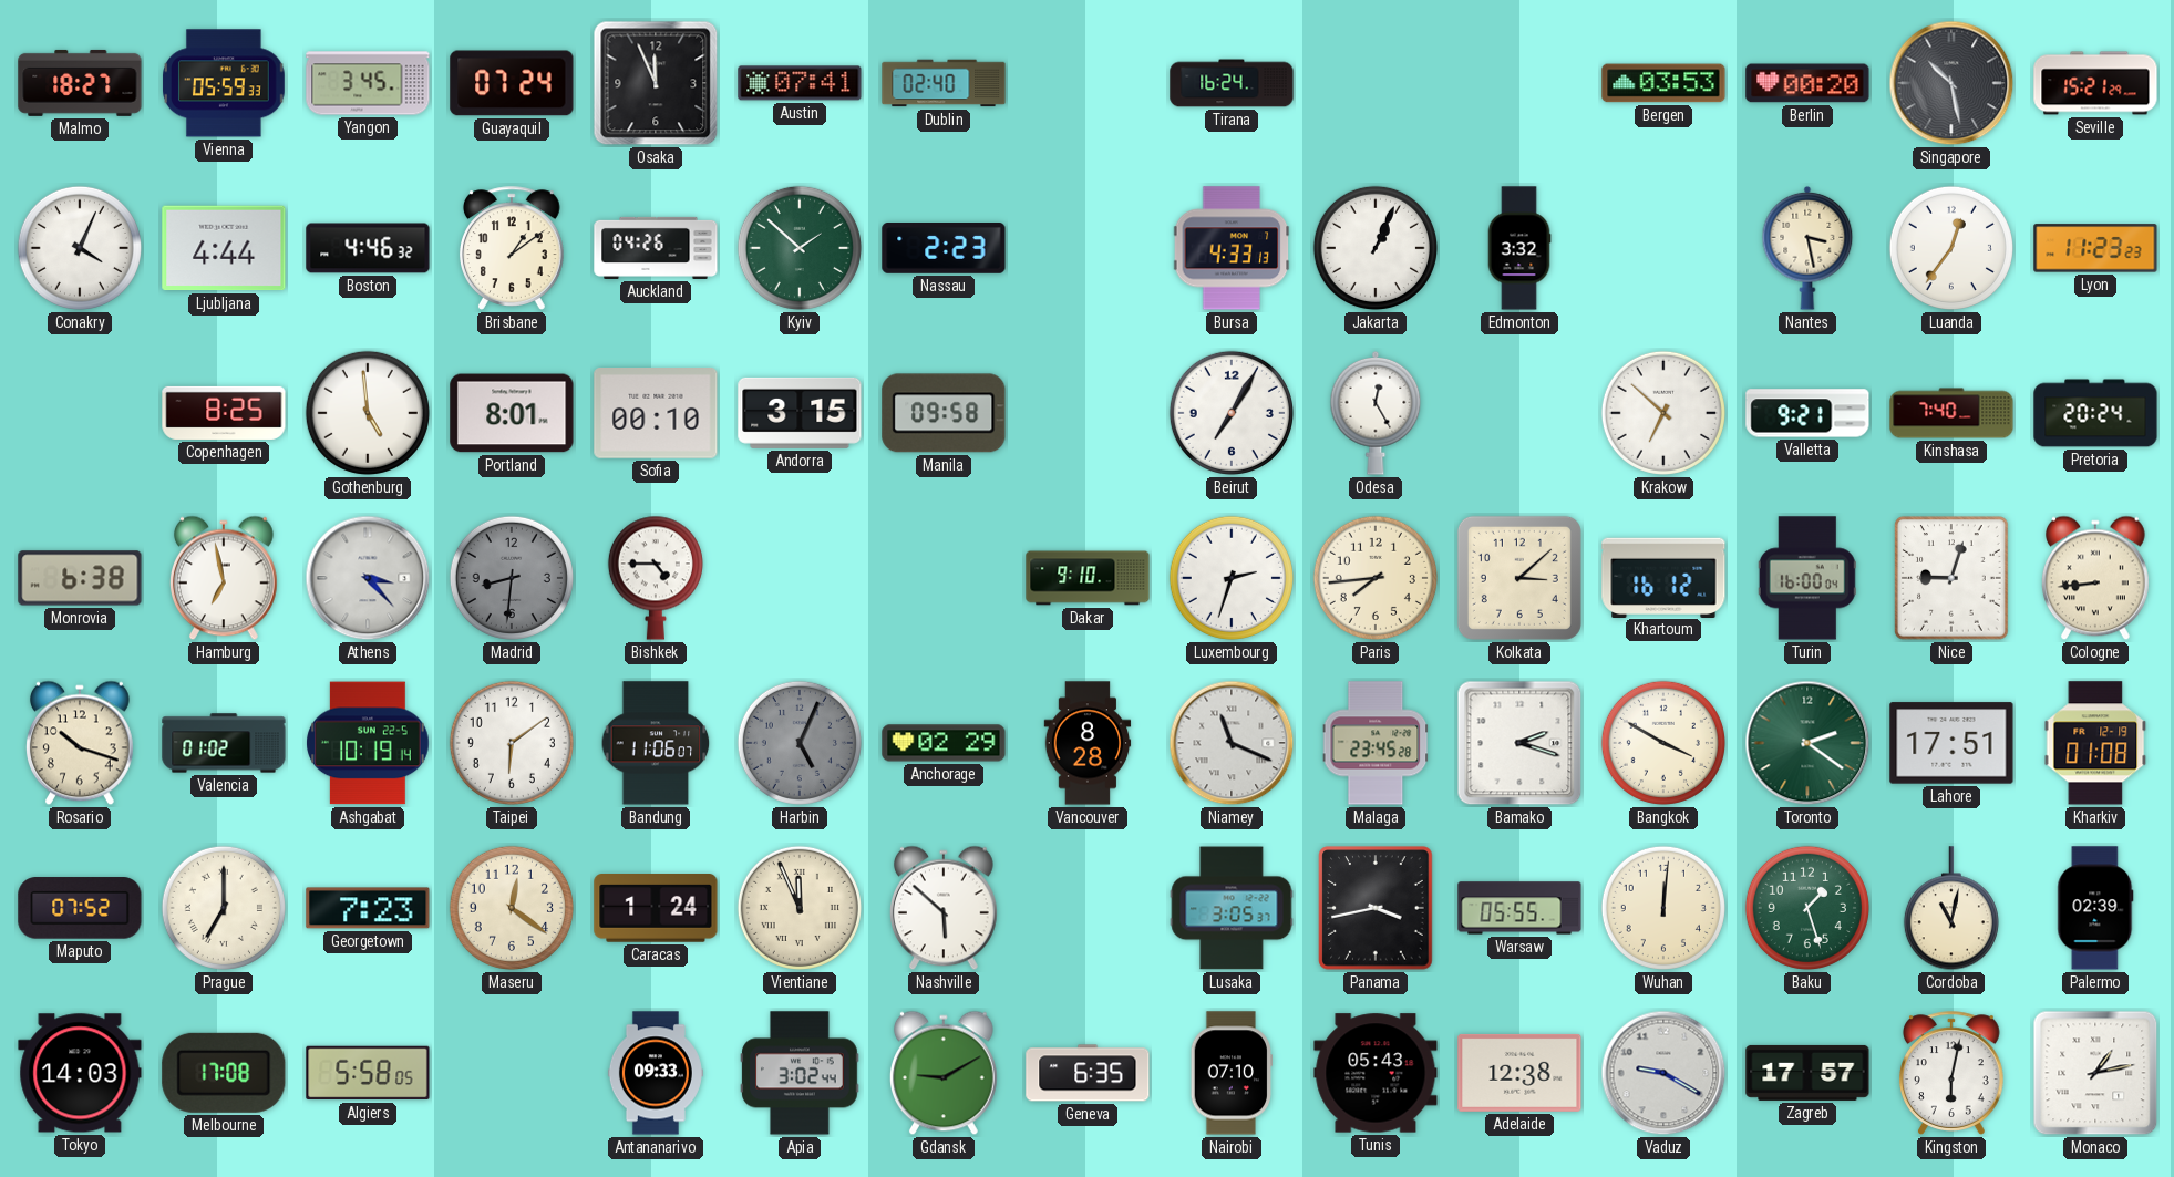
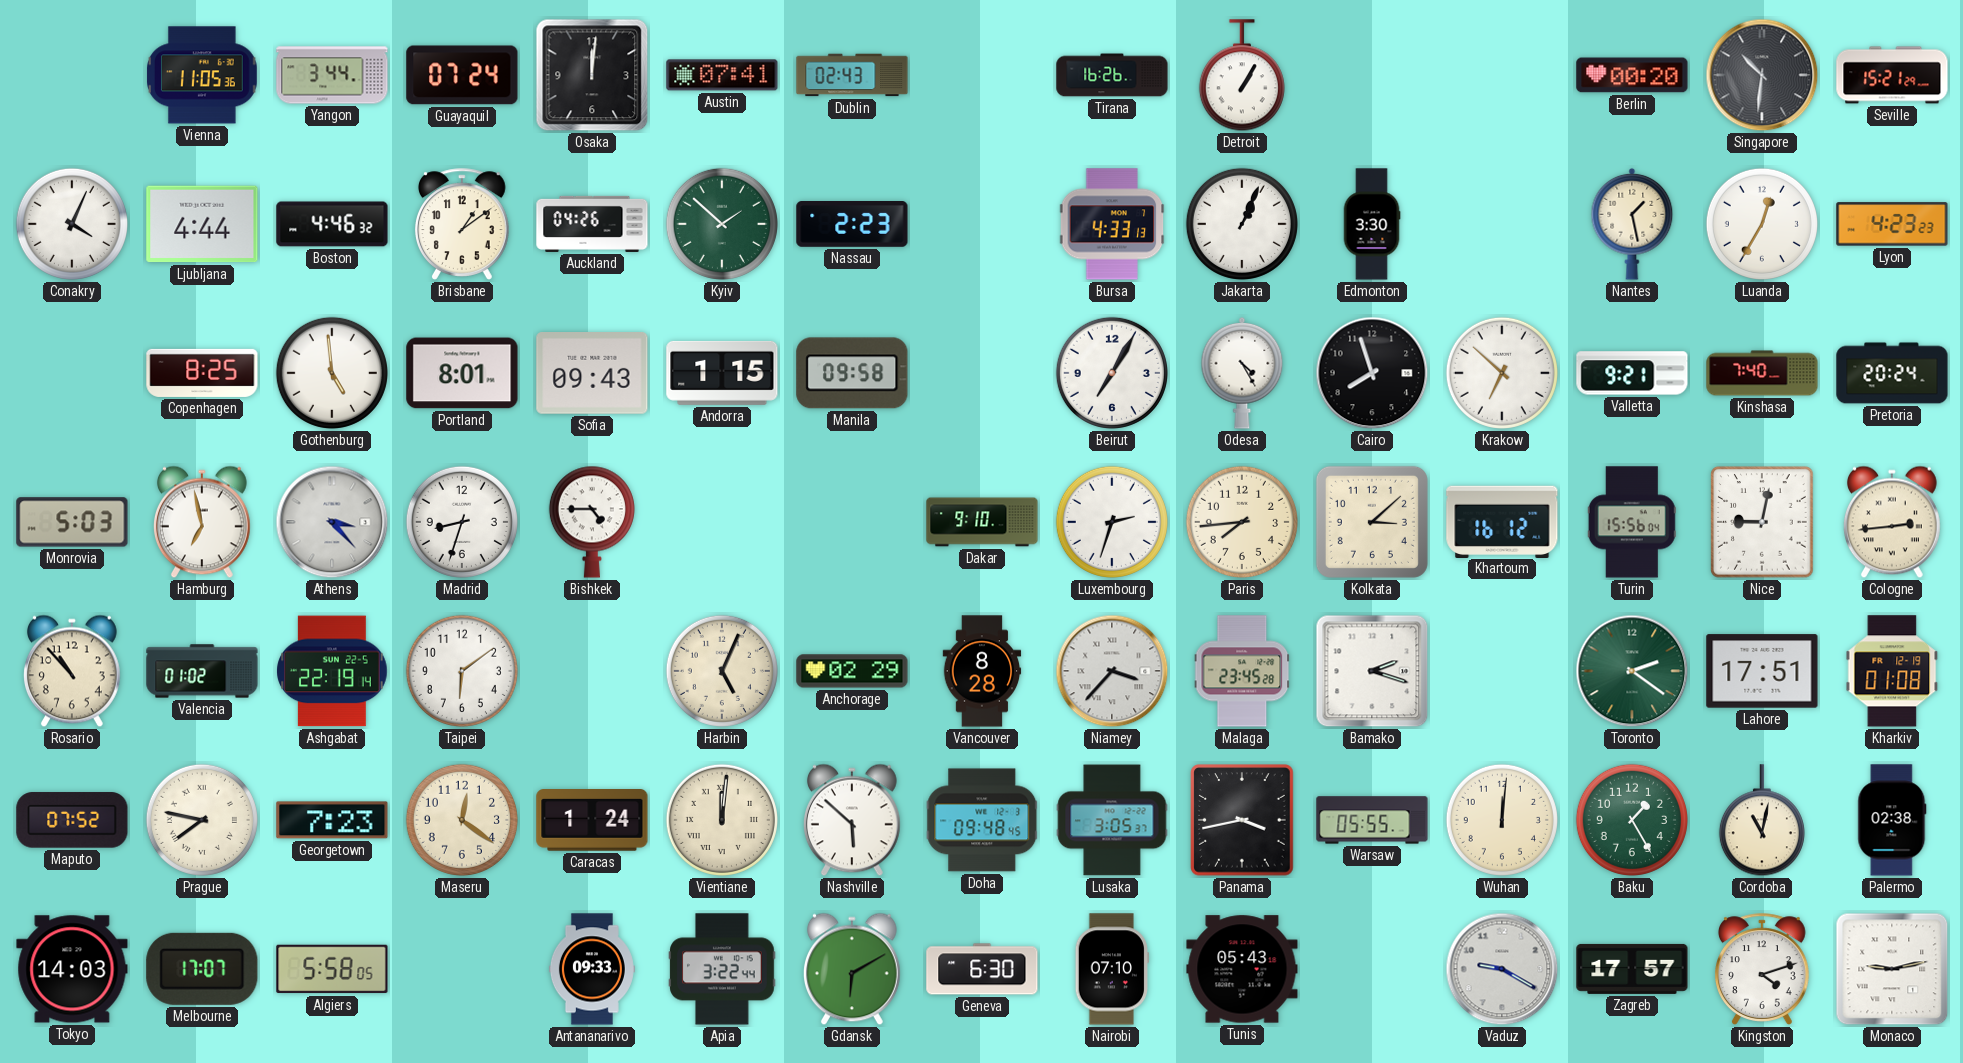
Malmo: 18:27 -> none
Vienna: 05:59 -> 11:05
Yangon: 3:45 -> 3:44
Osaka: 11:56 -> 12:01
Dublin: 02:40 -> 02:43
Tirana: 16:24 -> 16:26
Detroit: none -> 1:05
Bergen: 03:53 -> none
Singapore: 10:28 -> 10:31
Edmonton: 3:32 -> 3:30
Nantes: 3:28 -> 1:28
Luanda: 12:36 -> 12:35
Lyon: 11:23 -> 4:23
Sofia: 00:10 -> 09:43
Andorra: 3:15 -> 1:15
Odesa: 12:25 -> 4:25
Cairo: none -> 7:57
Monrovia: 6:38 -> 5:03
Madrid: 8:31 -> 8:33
Madrid dial: grey -> white
Turin: 16:00 -> 15:56
Nice: 9:03 -> 9:02
Cologne: 8:44 -> 2:44
Rosario: 10:18 -> 10:53
Ashgabat: 10:19 -> 22:19
Bandung: 11:06 -> none
Harbin dial: grey -> cream
Niamey: 11:19 -> 3:37
Bangkok: 3:50 -> none
Prague: 7:00 -> 7:47
Vientiane: 11:56 -> 12:01
Doha: none -> 09:48
Baku: 1:27 -> 1:25
Palermo: 02:39 -> 02:38
Melbourne: 17:08 -> 17:07
Apia: 3:02 -> 3:22
Gdansk: 9:10 -> 6:10
Geneva: 6:35 -> 6:30
Adelaide: 12:38 -> none
Kingston: 6:02 -> 4:12
Monaco: 1:13 -> 9:13
